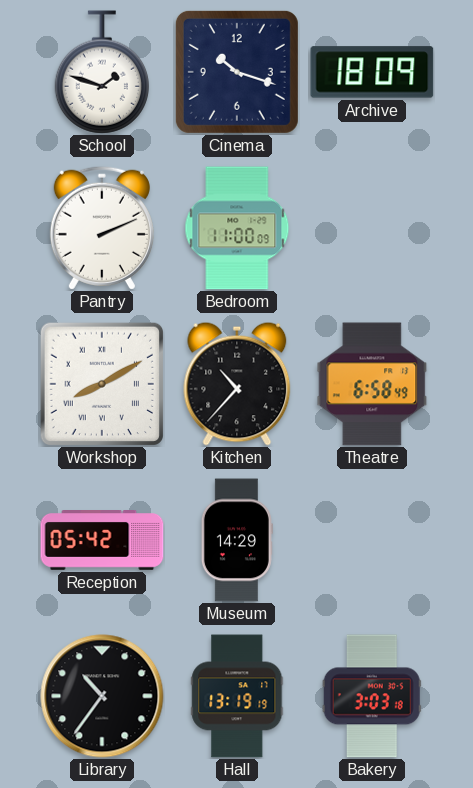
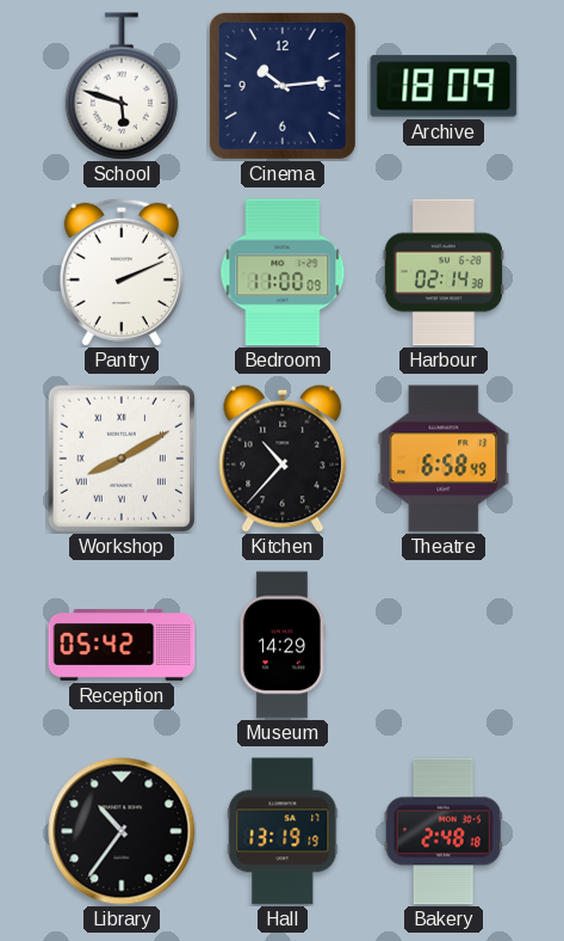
School: 1:48 -> 5:48
Cinema: 10:18 -> 10:14
Harbour: none -> 02:14
Bakery: 3:03 -> 2:48
